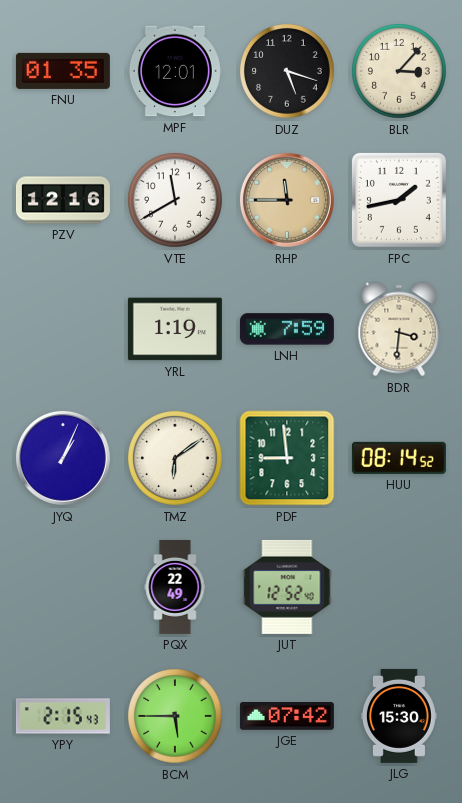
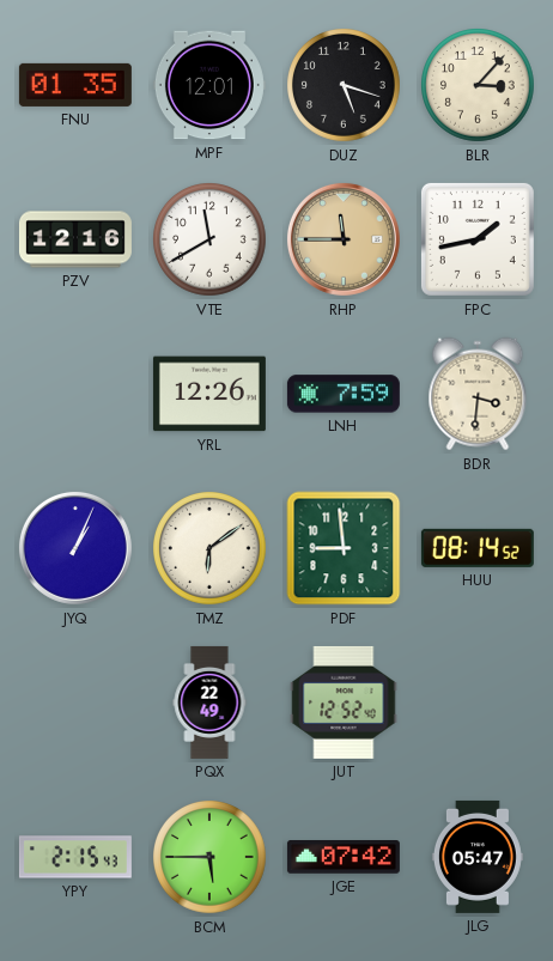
YRL: 1:19 -> 12:26
JLG: 15:30 -> 05:47
